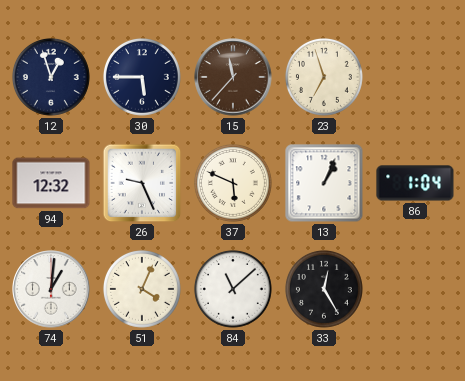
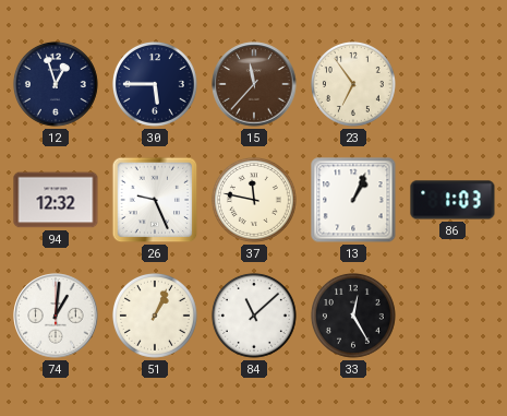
23: 6:57 -> 6:54
37: 5:49 -> 11:47
86: 1:04 -> 1:03
51: 4:04 -> 1:04
